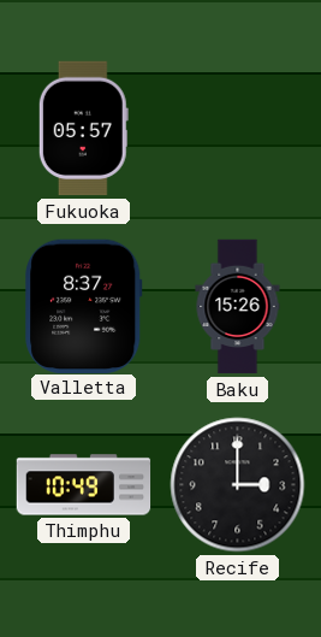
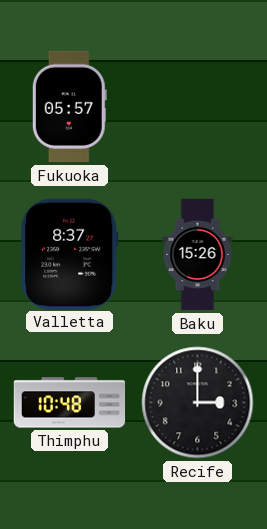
Thimphu: 10:49 -> 10:48
